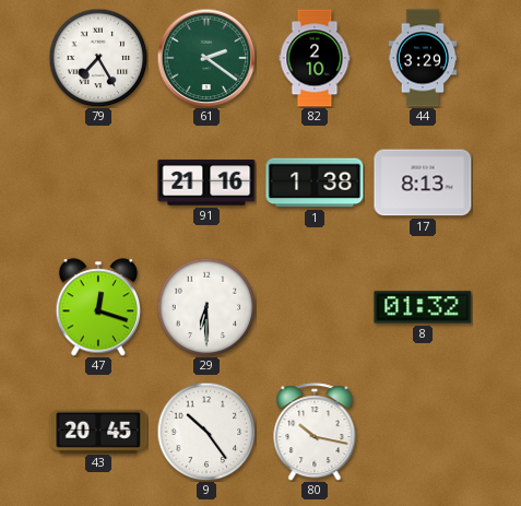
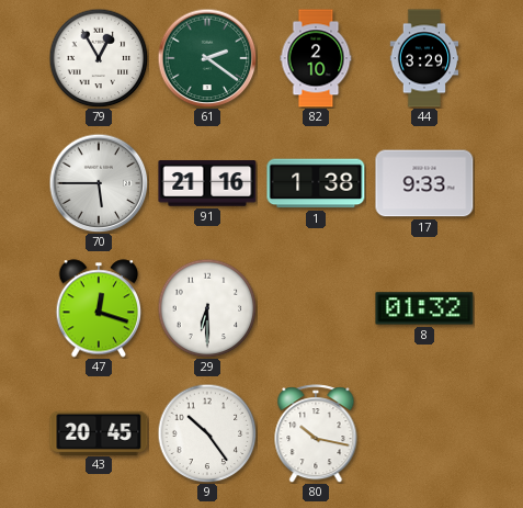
79: 7:25 -> 12:55
70: none -> 5:45
17: 8:13 -> 9:33
